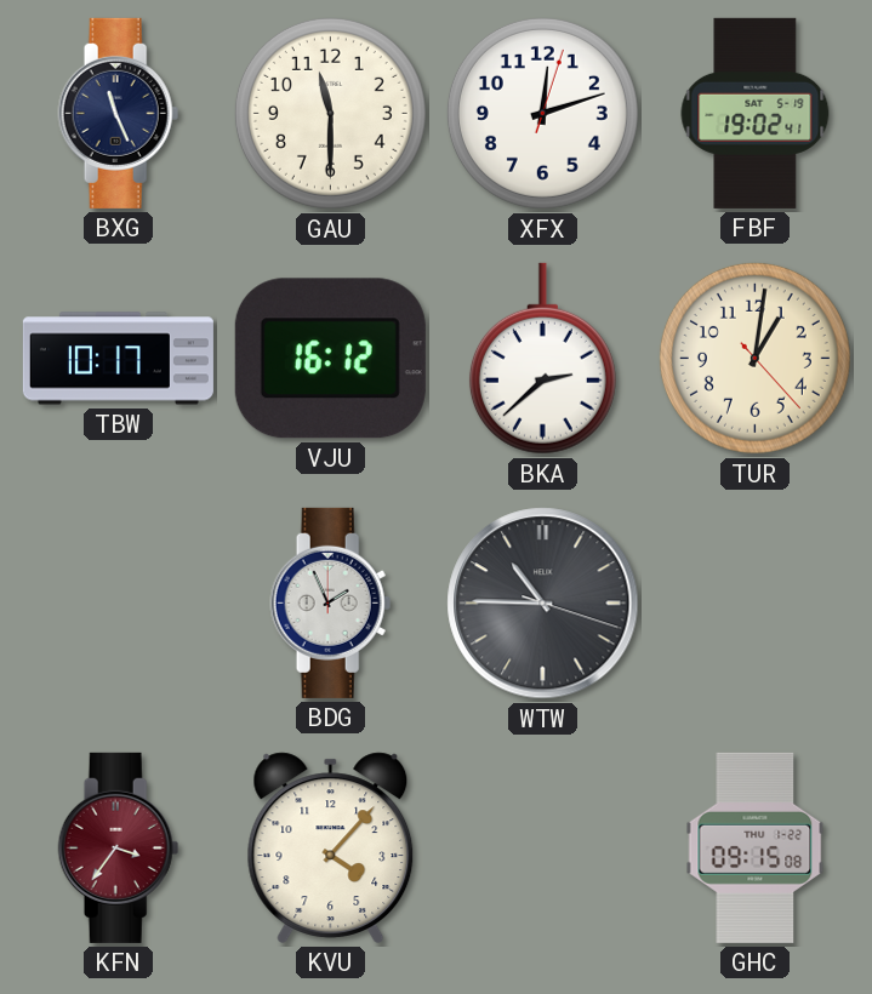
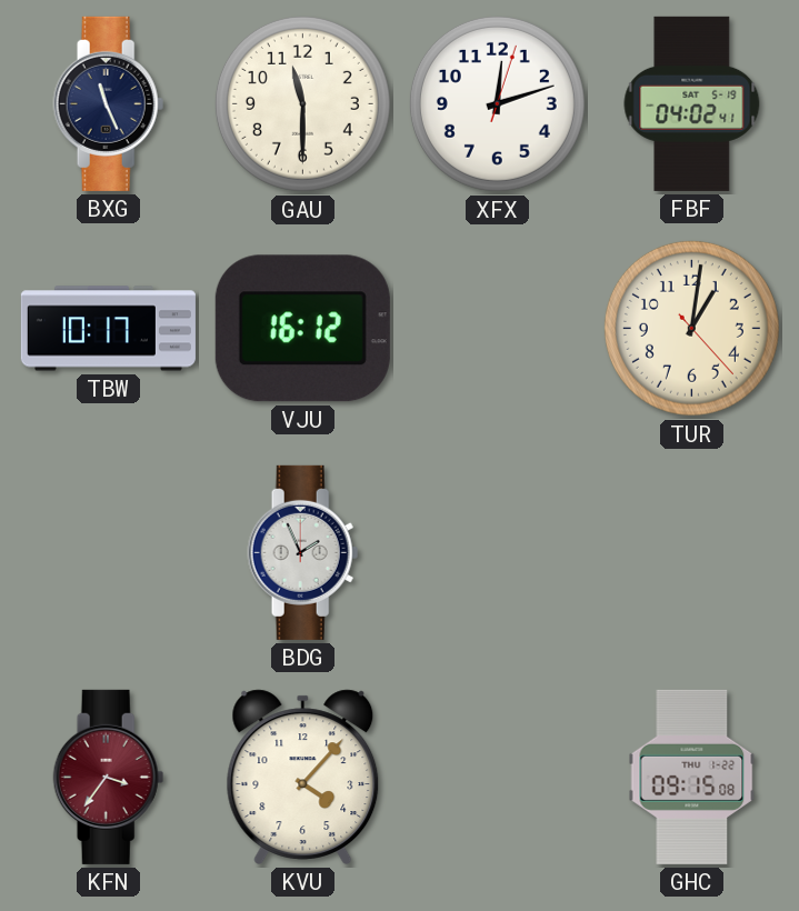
FBF: 19:02 -> 04:02
BKA: 2:38 -> none
WTW: 10:45 -> none
